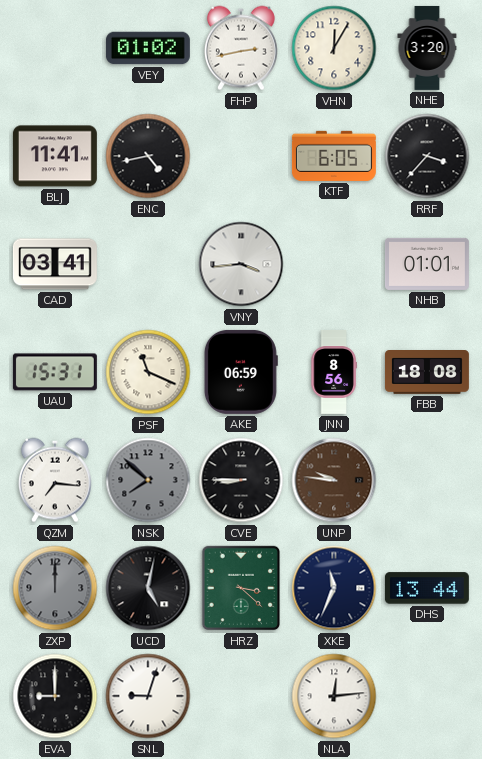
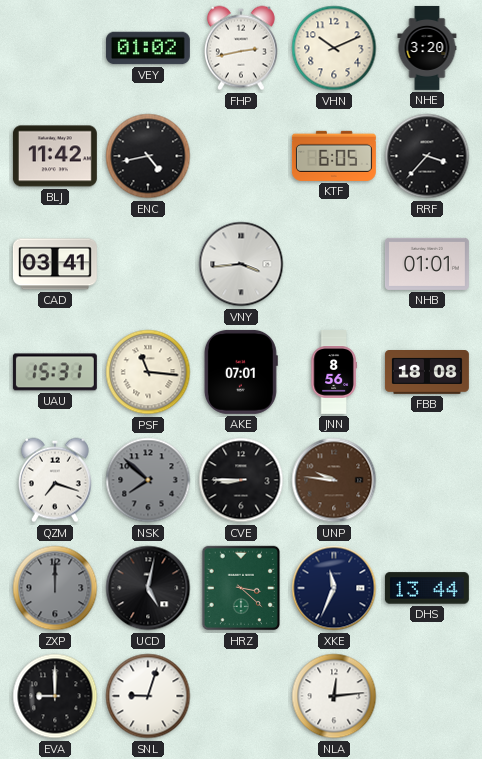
VHN: 12:05 -> 10:11
BLJ: 11:41 -> 11:42
PSF: 11:19 -> 11:16
AKE: 06:59 -> 07:01
QZM: 7:16 -> 7:18
